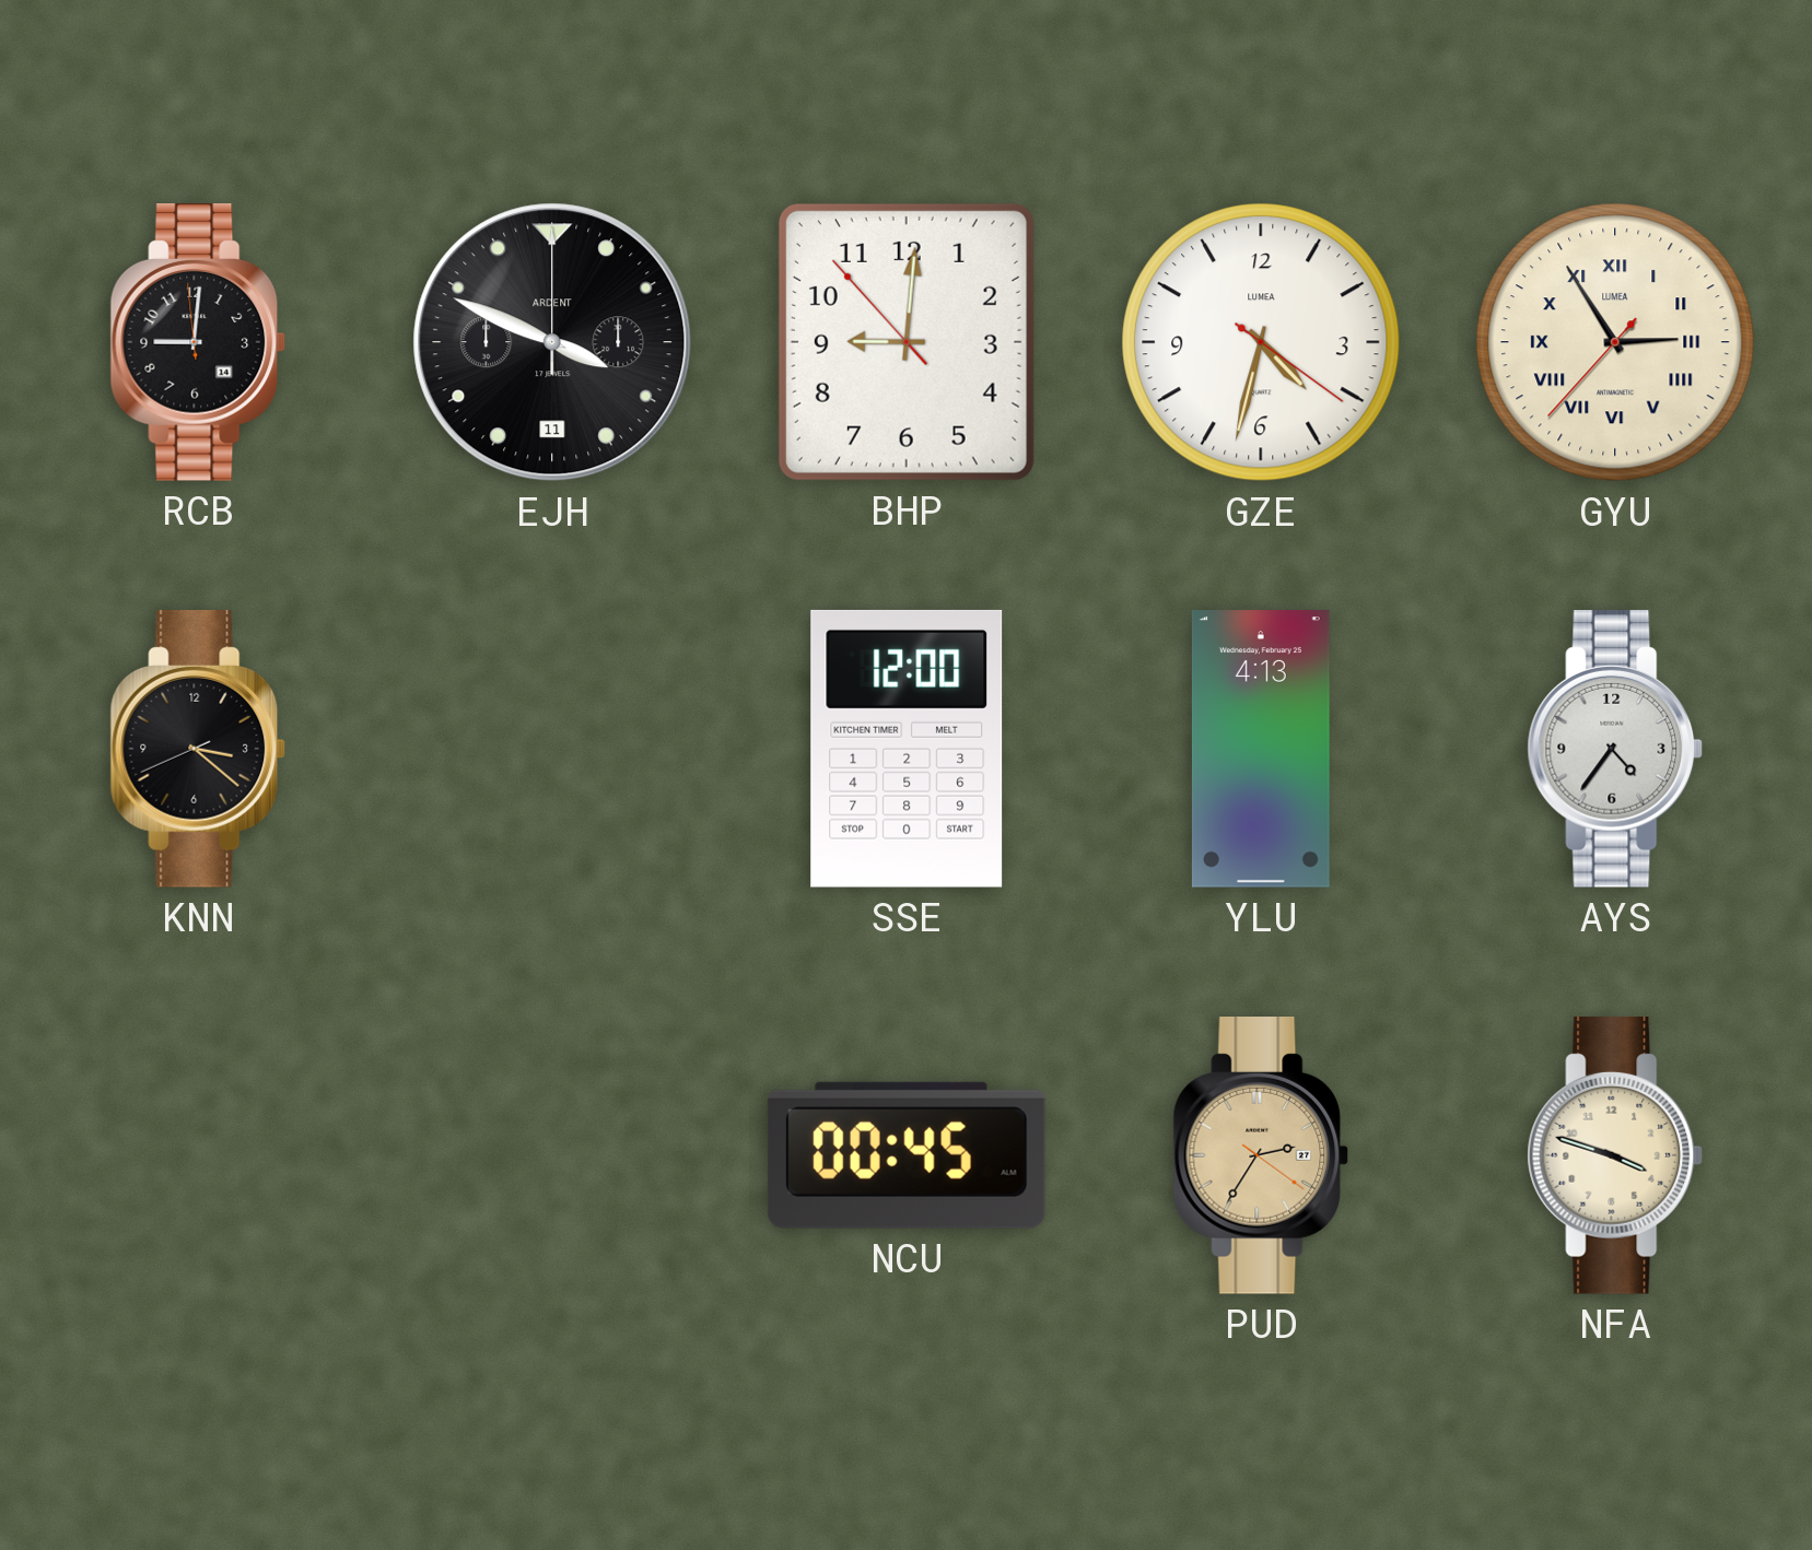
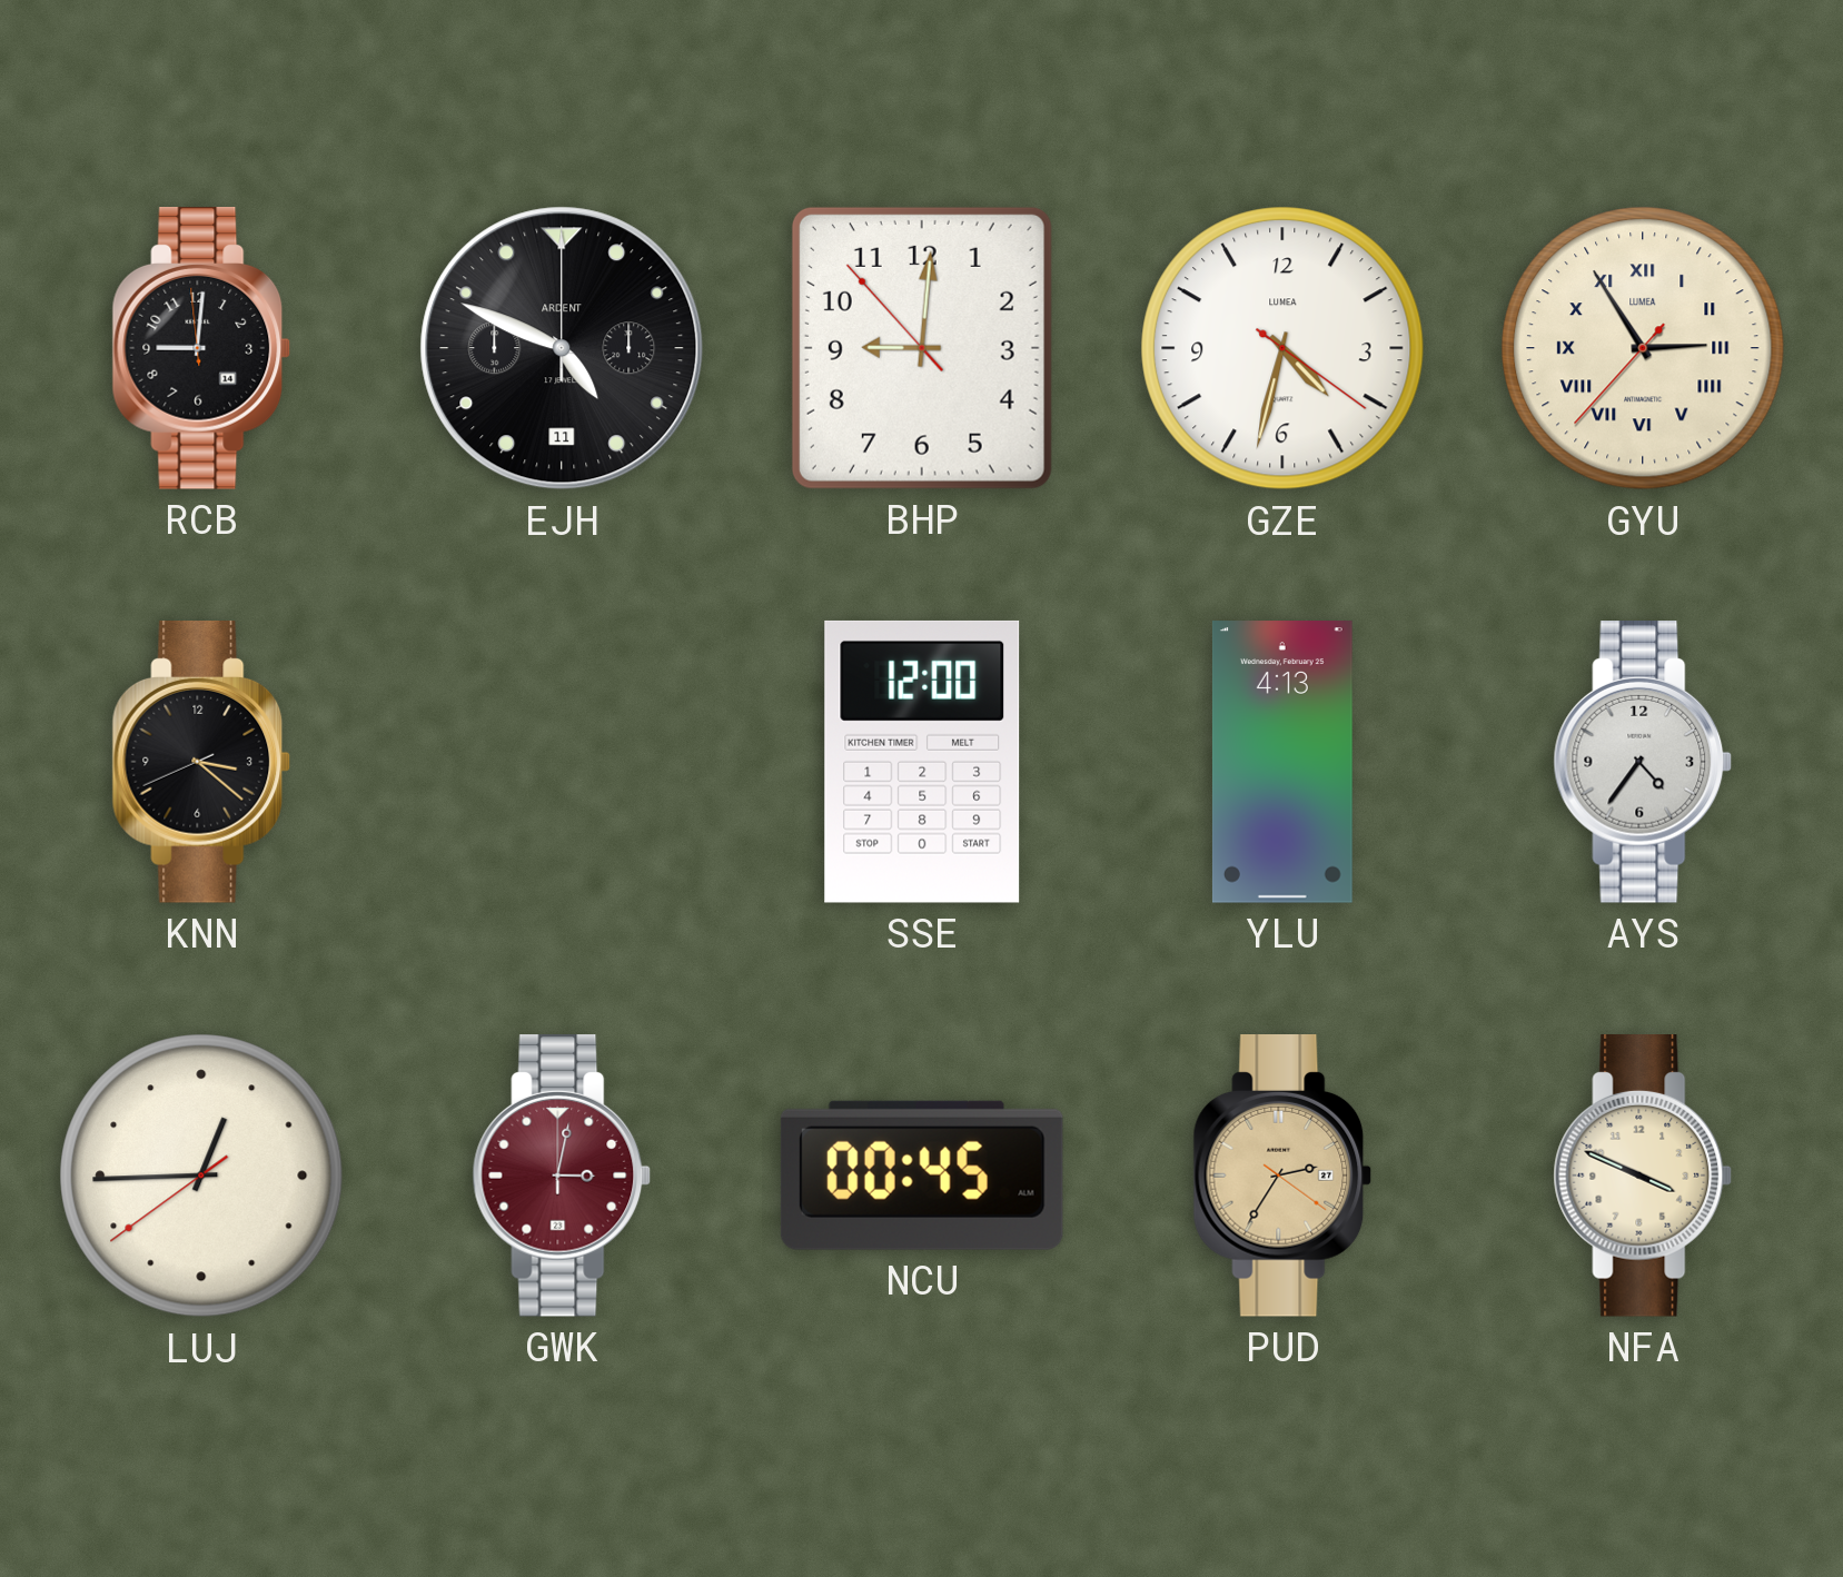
EJH: 3:49 -> 4:49
LUJ: none -> 12:44
GWK: none -> 3:02
NFA: 3:48 -> 3:49
